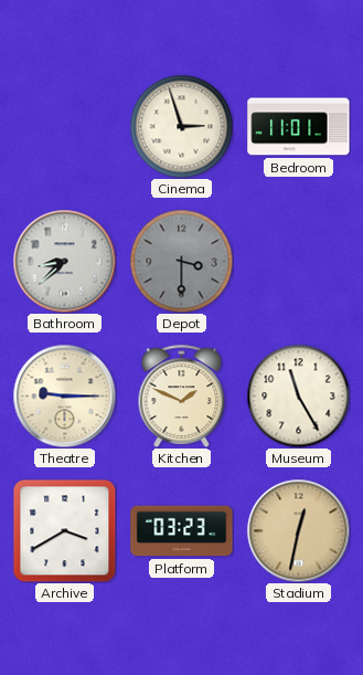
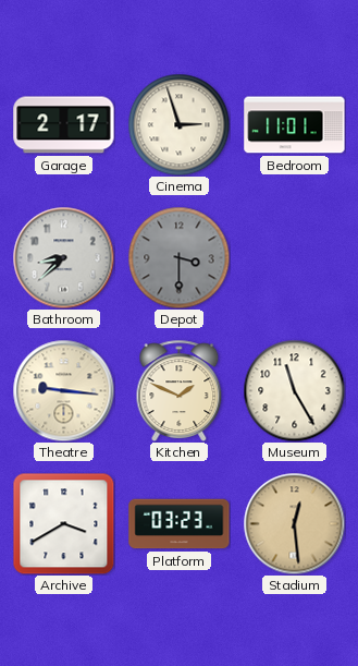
Garage: none -> 2:17
Theatre: 9:15 -> 9:16
Stadium: 12:32 -> 12:29
